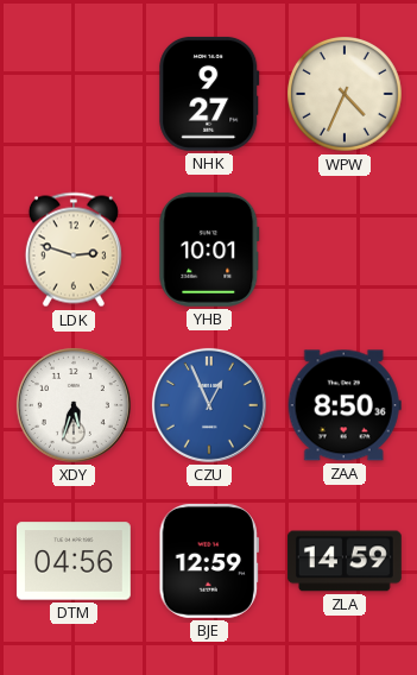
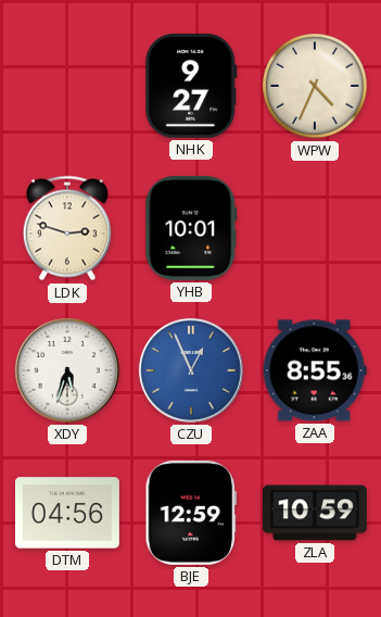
ZAA: 8:50 -> 8:55
ZLA: 14:59 -> 10:59
